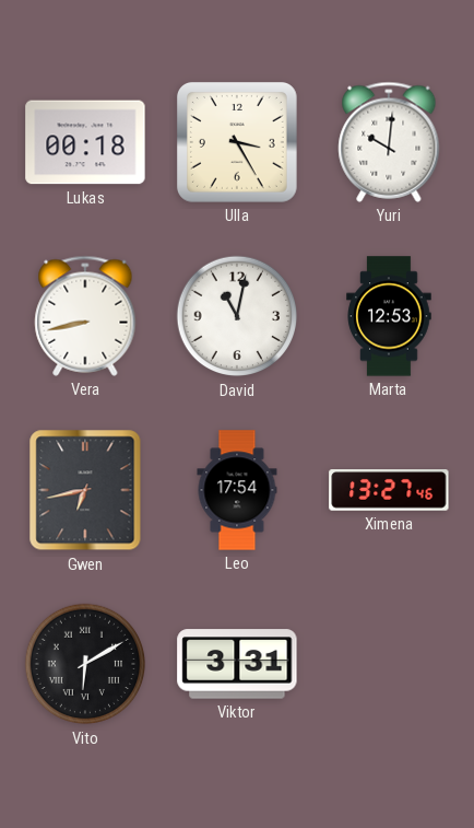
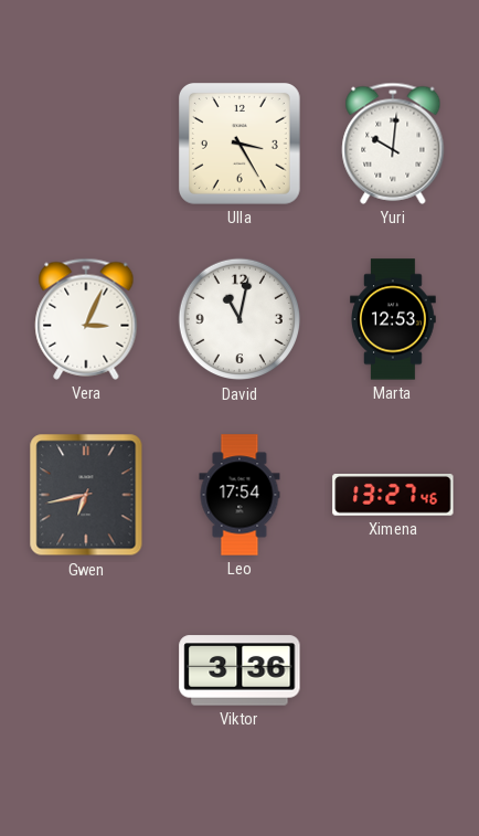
Lukas: 00:18 -> none
Vera: 8:43 -> 3:04
Vito: 6:10 -> none
Viktor: 3:31 -> 3:36
